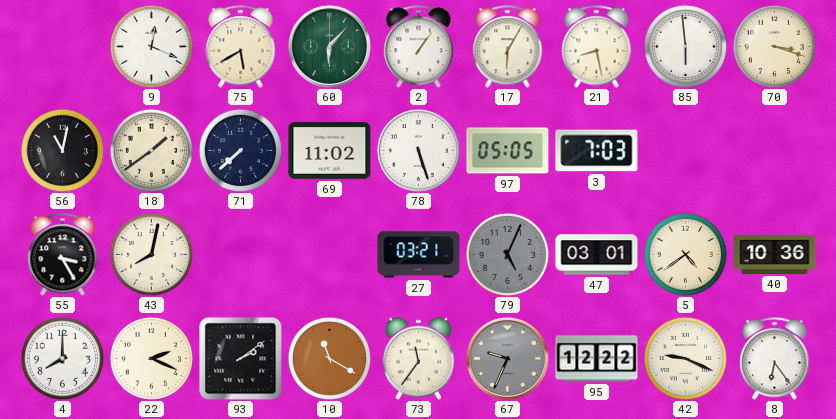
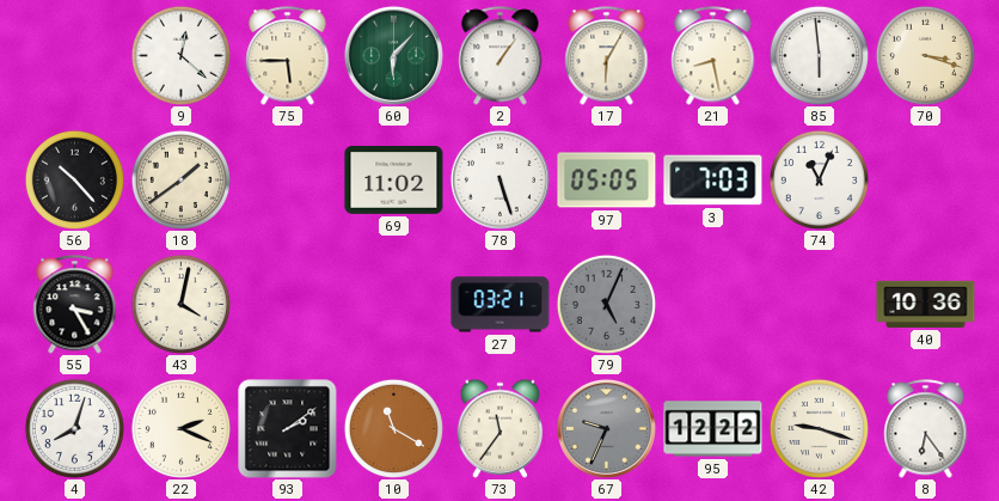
9: 12:19 -> 12:22
75: 5:40 -> 5:45
56: 11:02 -> 10:23
71: 7:38 -> none
74: none -> 11:04
43: 8:02 -> 4:02
47: 03:01 -> none
5: 4:39 -> none
4: 8:00 -> 8:03
42: 9:19 -> 9:18
